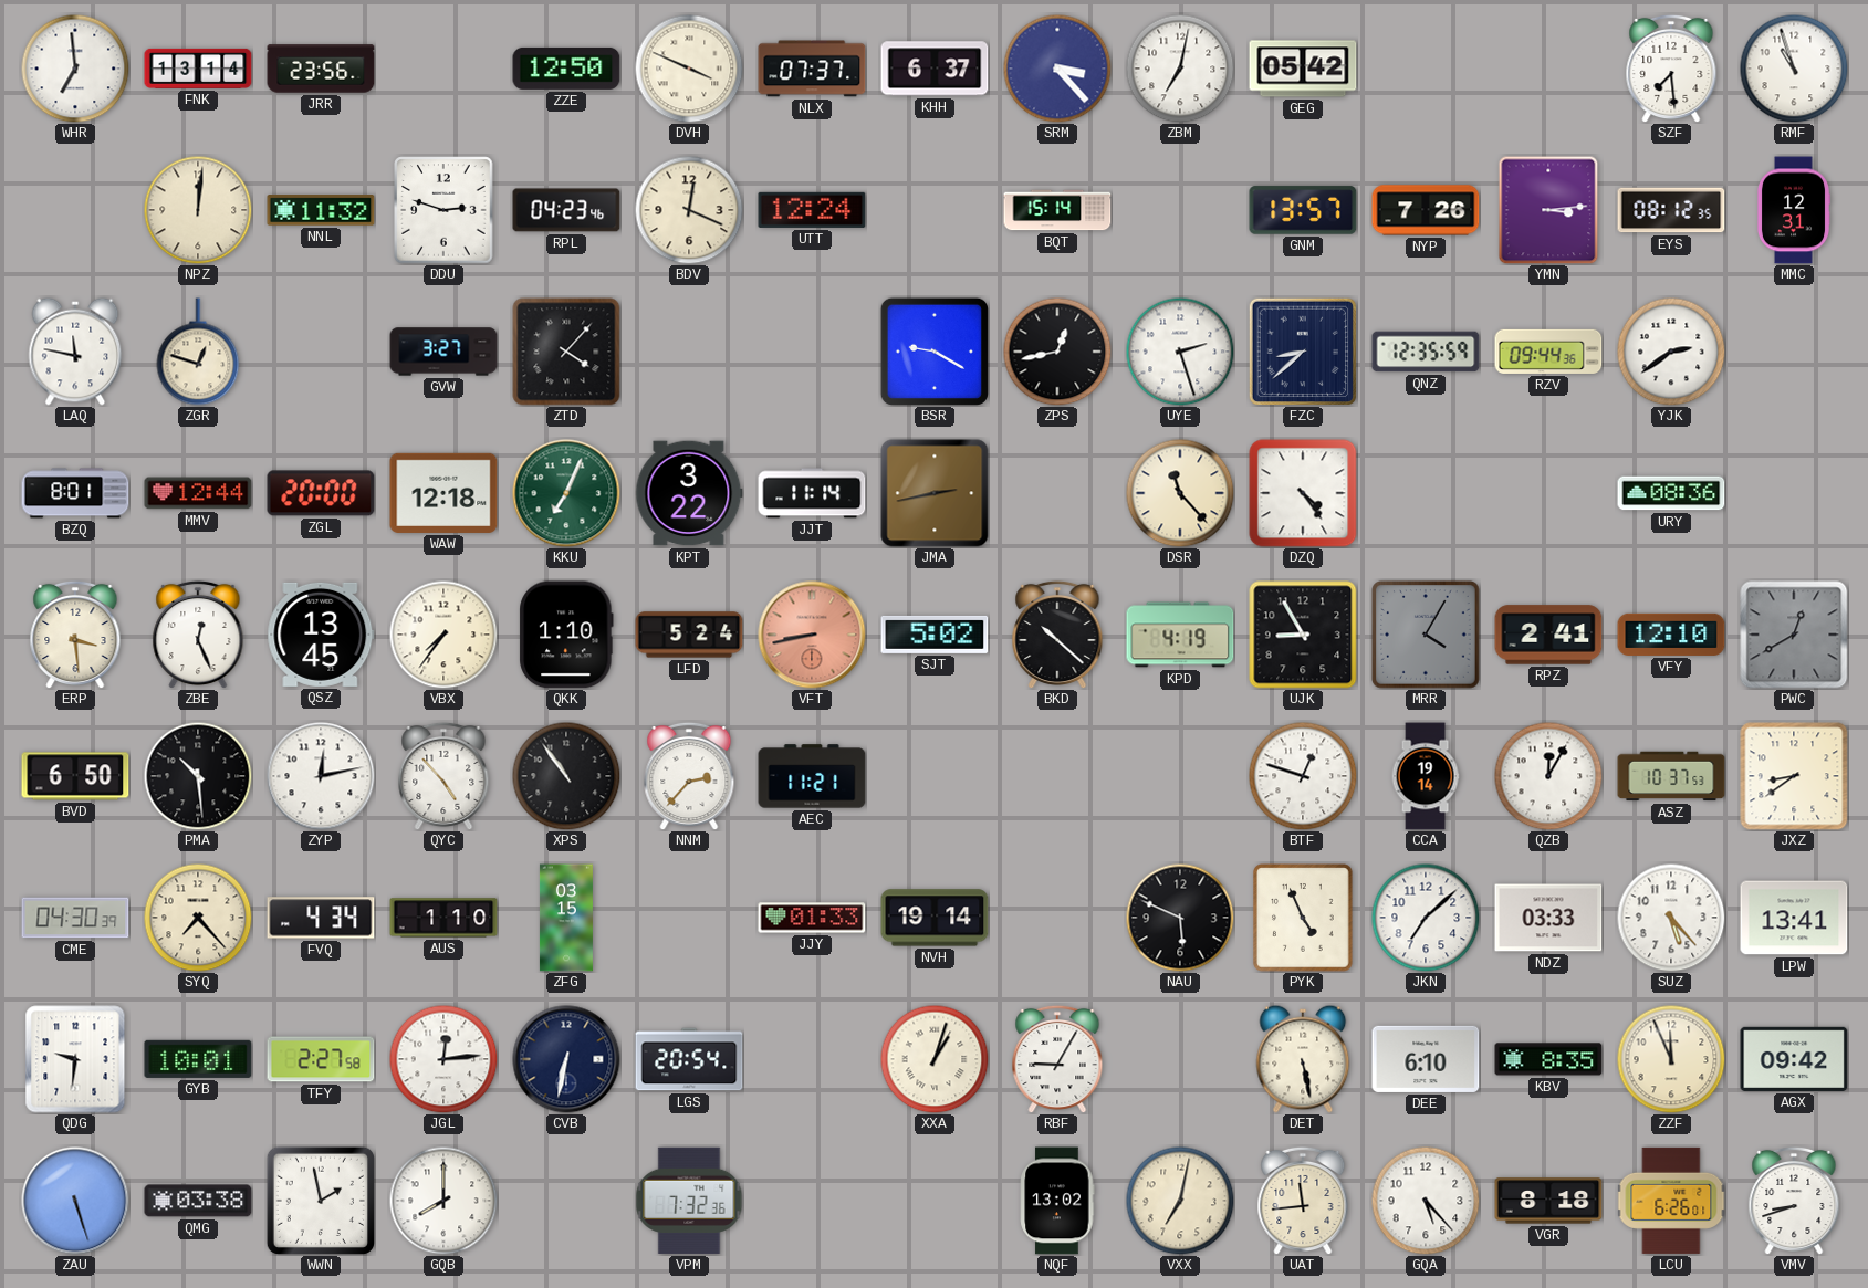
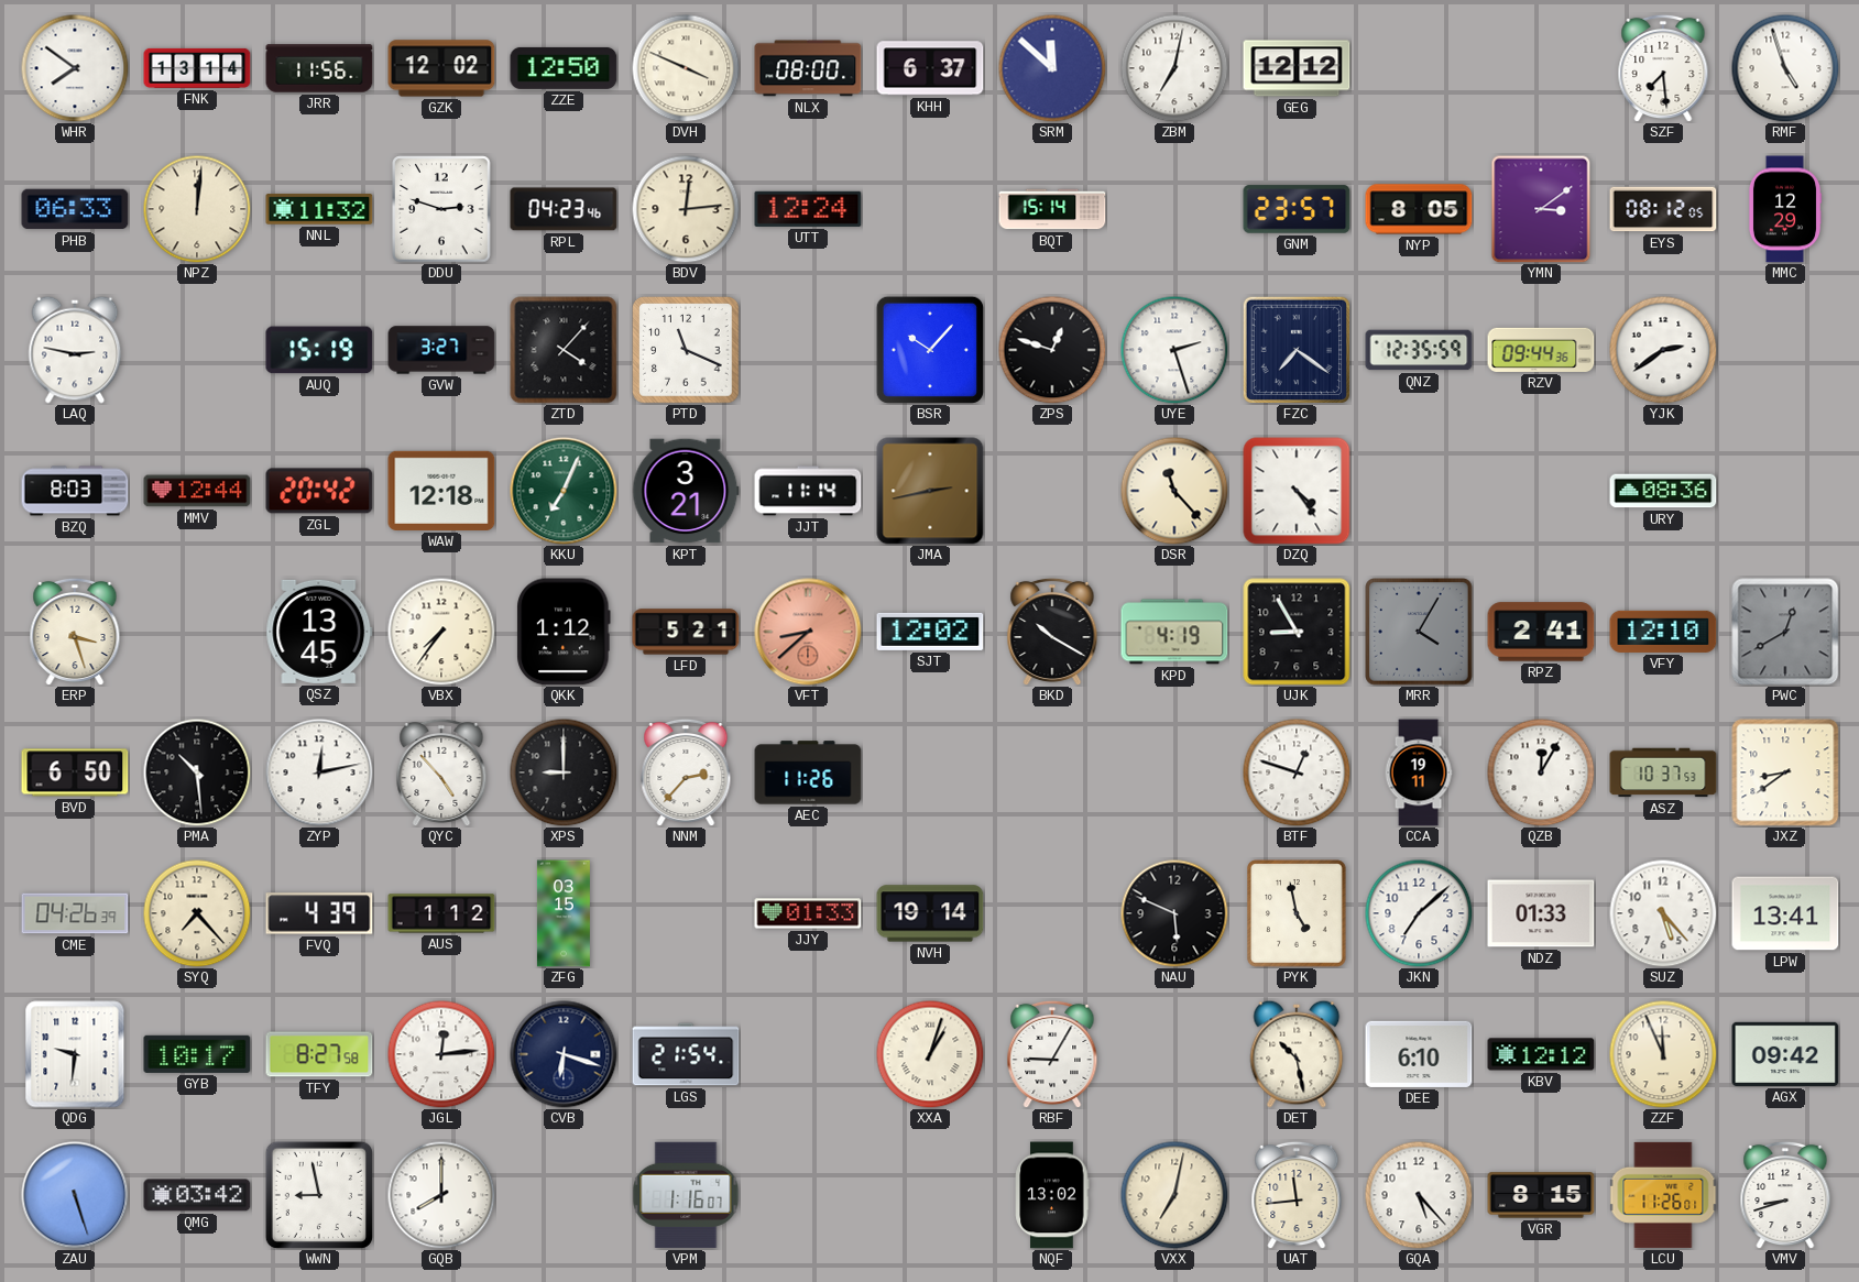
WHR: 6:59 -> 7:51
JRR: 23:56 -> 11:56
GZK: none -> 12:02
NLX: 07:37 -> 08:00
SRM: 3:23 -> 11:52
GEG: 05:42 -> 12:12
RMF: 10:57 -> 4:57
PHB: none -> 06:33
BDV: 12:19 -> 12:14
GNM: 13:57 -> 23:57
NYP: 7:26 -> 8:05
YMN: 3:14 -> 3:09
EYS: 08:12:35 -> 08:12:05
MMC: 12:31 -> 12:29
LAQ: 11:47 -> 2:47
ZGR: 12:48 -> none
AUQ: none -> 15:19
PTD: none -> 11:19
BSR: 9:20 -> 10:07
ZPS: 12:43 -> 12:48
FZC: 8:38 -> 7:21
BZQ: 8:01 -> 8:03
ZGL: 20:00 -> 20:42
KPT: 3:22 -> 3:21
ERP: 3:29 -> 3:27
ZBE: 12:26 -> none
QKK: 1:10 -> 1:12
LFD: 5:24 -> 5:21
VFT: 8:43 -> 8:38
SJT: 5:02 -> 12:02
BKD: 10:22 -> 10:20
XPS: 10:54 -> 9:00
AEC: 11:21 -> 11:26
CCA: 19:14 -> 19:11
CME: 04:30 -> 04:26
FVQ: 4:34 -> 4:39
AUS: 1:10 -> 1:12
PYK: 4:56 -> 4:58
NDZ: 03:33 -> 01:33
GYB: 10:01 -> 10:17
TFY: 2:27 -> 8:27
CVB: 6:32 -> 6:18
LGS: 20:54 -> 21:54
DET: 5:28 -> 10:28
KBV: 8:35 -> 12:12
QMG: 03:38 -> 03:42
WWN: 1:58 -> 8:58
VPM: 7:32 -> 1:16
VGR: 8:18 -> 8:15
LCU: 6:26 -> 11:26
